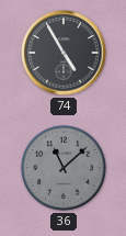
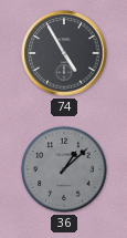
36: 11:08 -> 1:08
